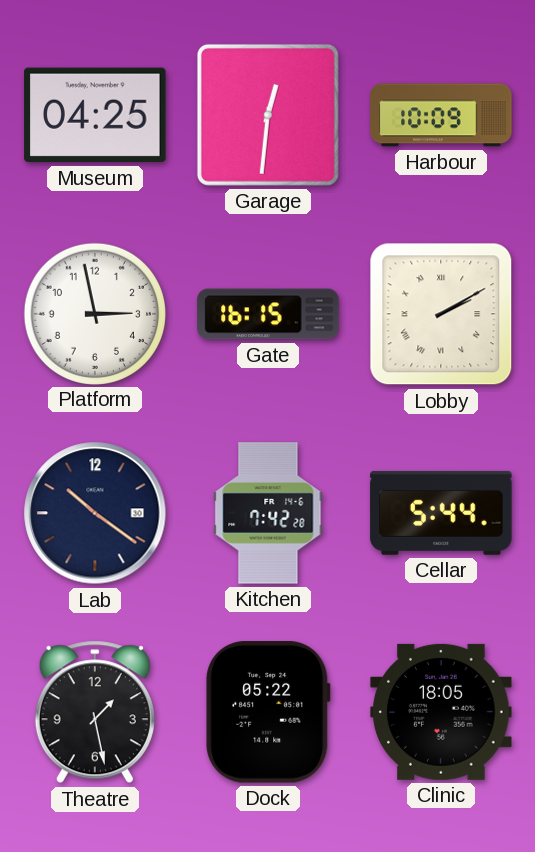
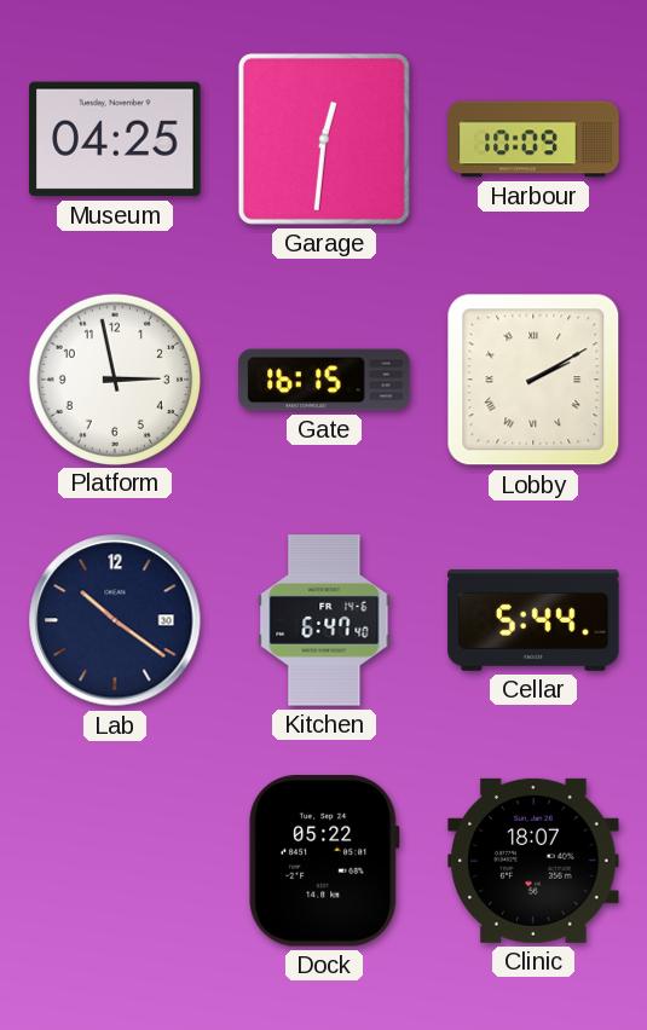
Kitchen: 7:42 -> 6:47
Theatre: 1:28 -> none
Clinic: 18:05 -> 18:07
